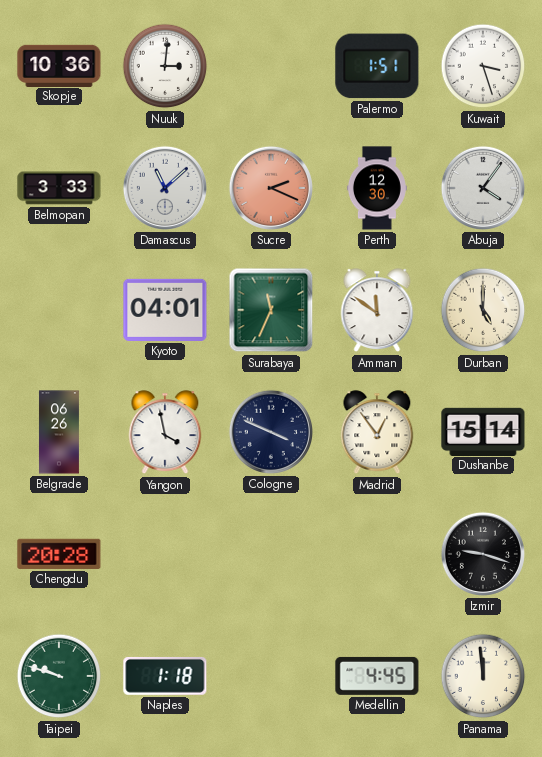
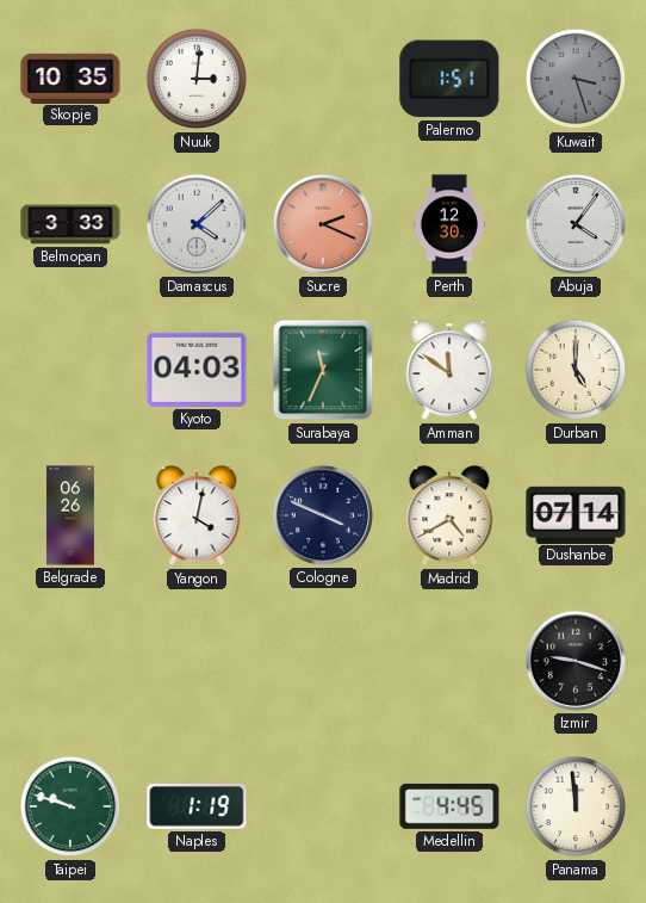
Skopje: 10:36 -> 10:35
Kuwait dial: white -> grey
Damascus: 11:08 -> 4:08
Kyoto: 04:01 -> 04:03
Yangon: 3:58 -> 4:02
Madrid: 12:54 -> 4:40
Dushanbe: 15:14 -> 07:14
Chengdu: 20:28 -> none
Naples: 1:18 -> 1:19
